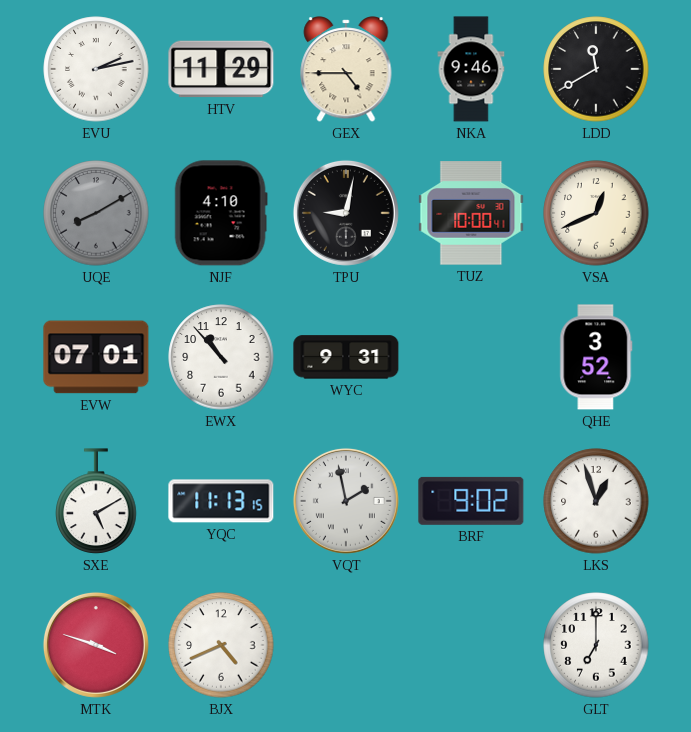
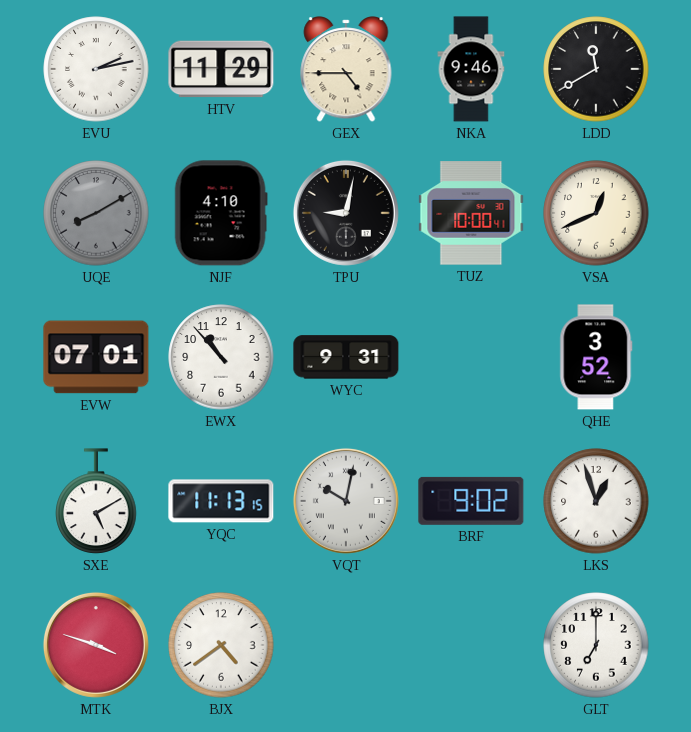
VQT: 1:58 -> 10:02
BJX: 4:41 -> 4:39
